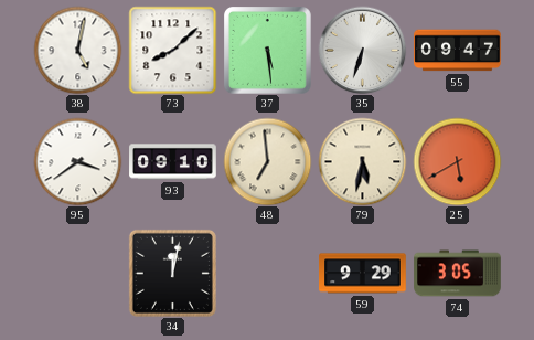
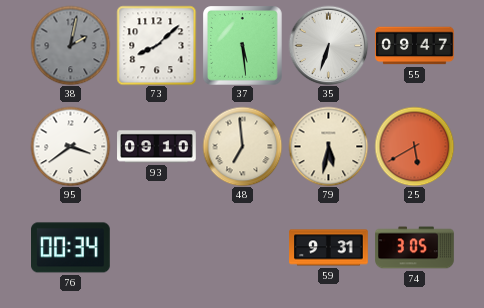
38: 5:02 -> 2:02
38 dial: white -> grey
76: none -> 00:34
34: 12:02 -> none
59: 9:29 -> 9:31
